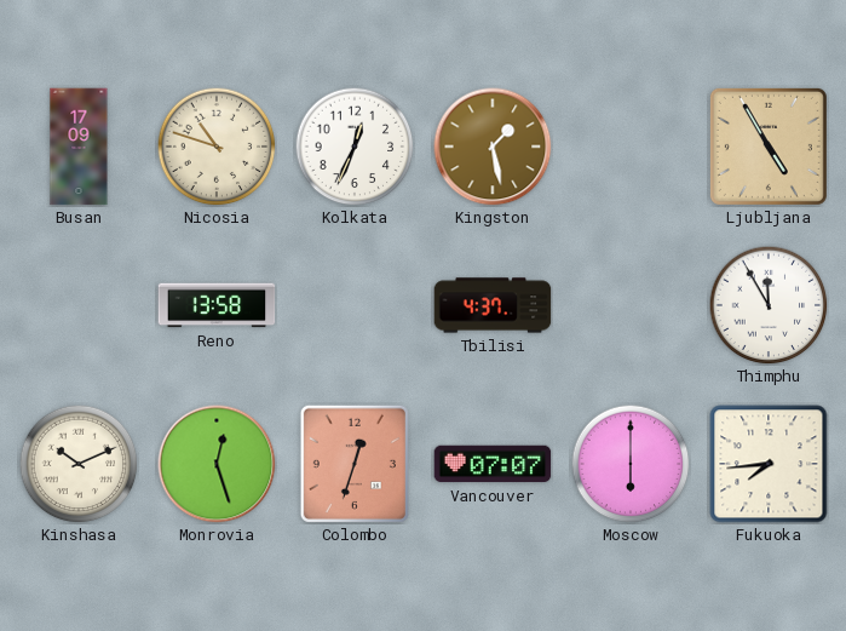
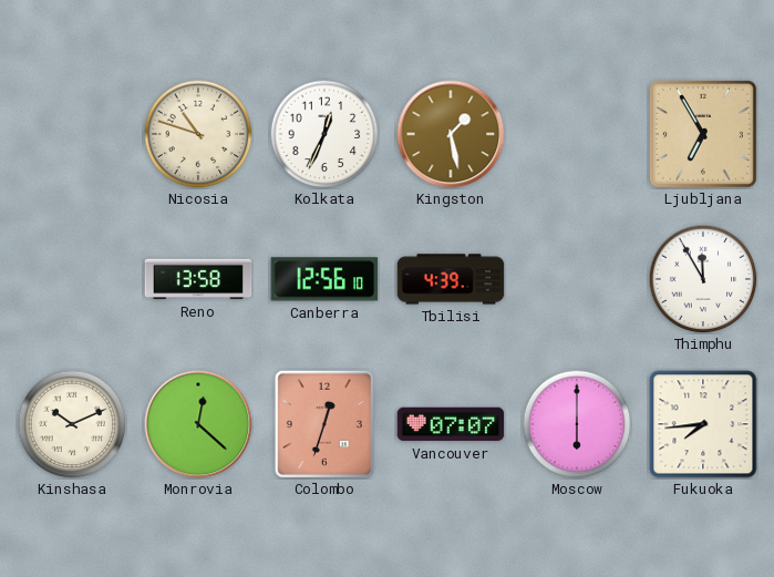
Busan: 17:09 -> none
Ljubljana: 4:55 -> 6:55
Canberra: none -> 12:56
Tbilisi: 4:37 -> 4:39
Monrovia: 12:27 -> 12:22
